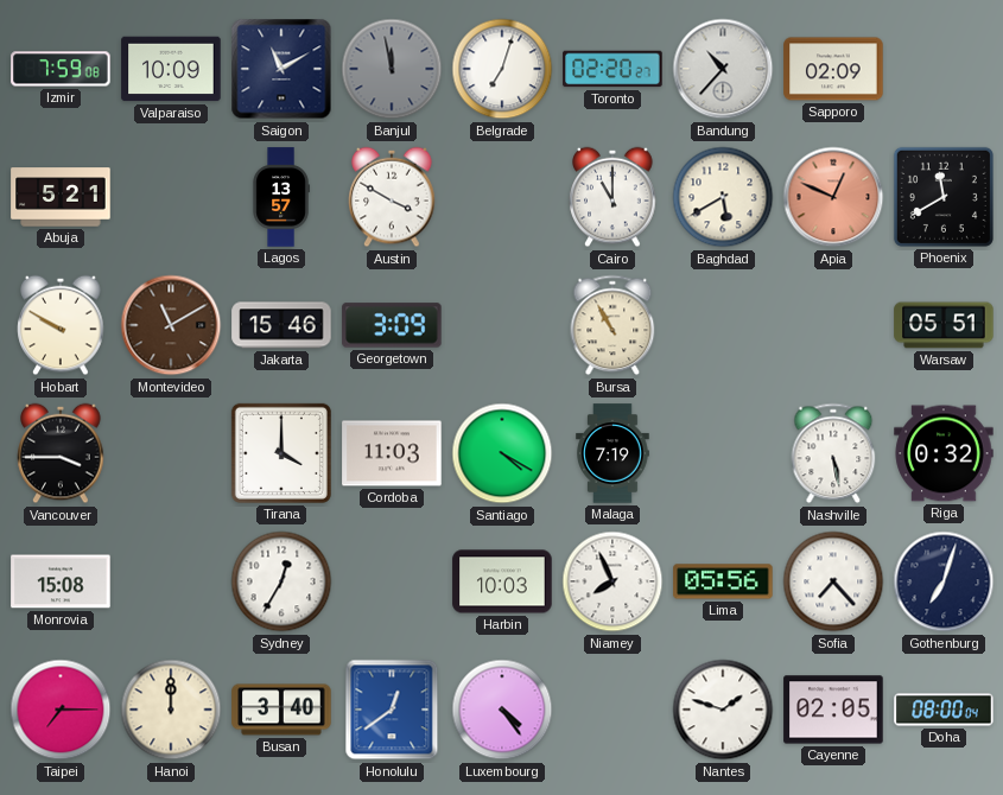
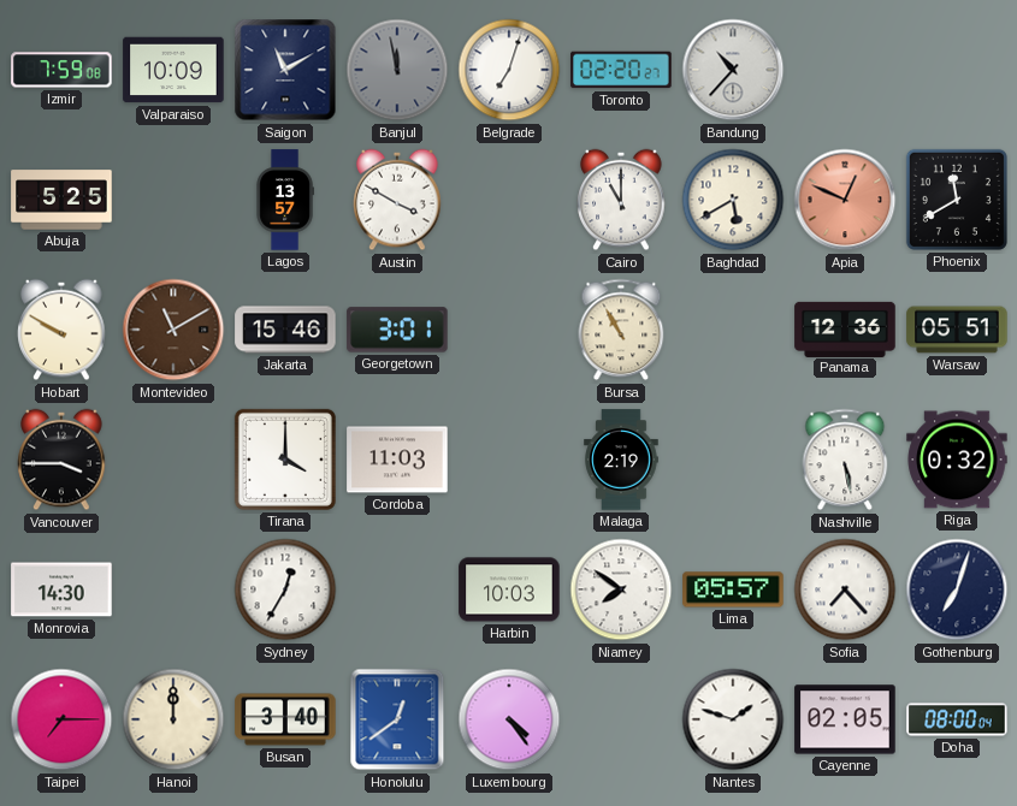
Sapporo: 02:09 -> none
Abuja: 5:21 -> 5:25
Georgetown: 3:09 -> 3:01
Panama: none -> 12:36
Santiago: 4:20 -> none
Malaga: 7:19 -> 2:19
Monrovia: 15:08 -> 14:30
Niamey: 7:56 -> 7:51
Lima: 05:56 -> 05:57
